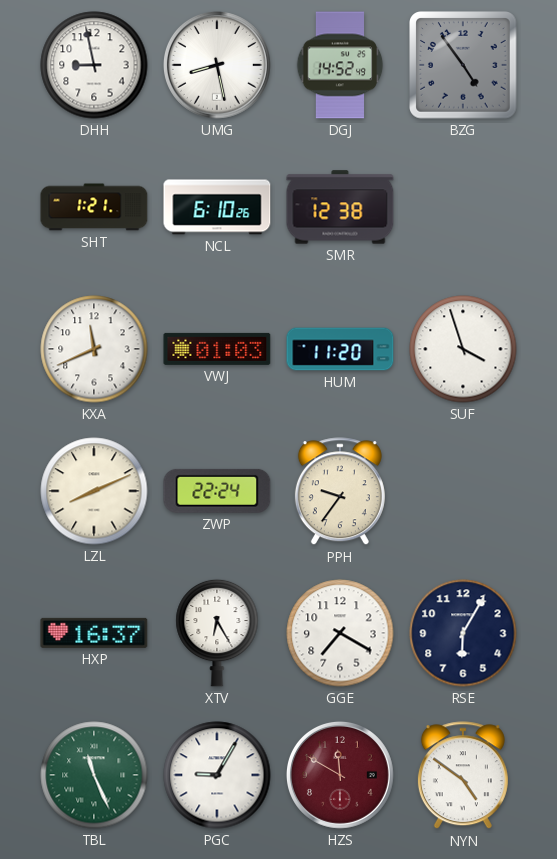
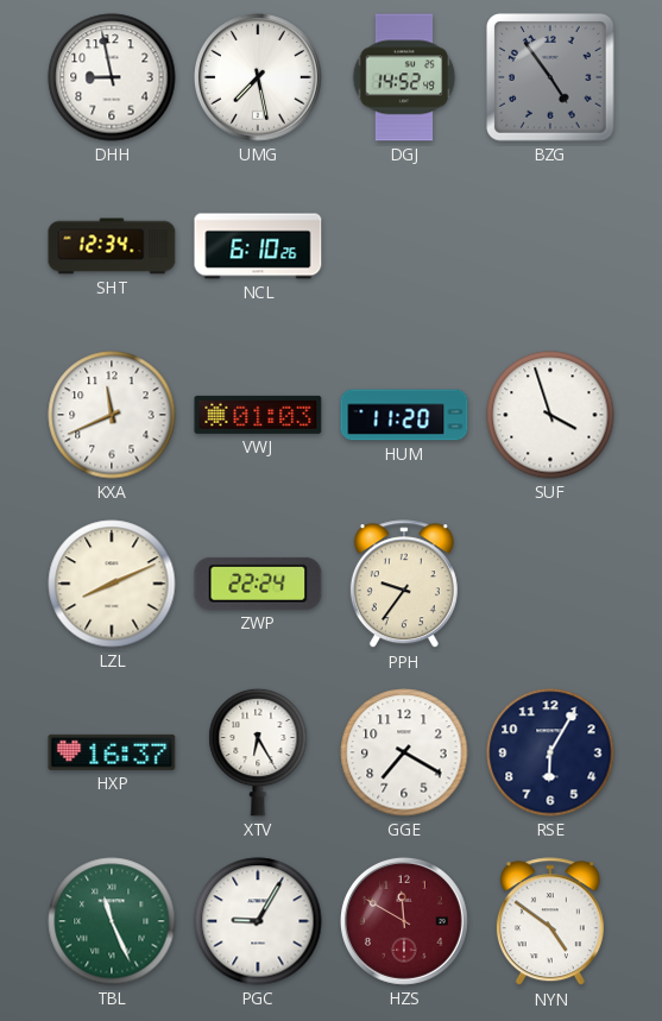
UMG: 8:28 -> 7:28
SHT: 1:21 -> 12:34
SMR: 12:38 -> none
